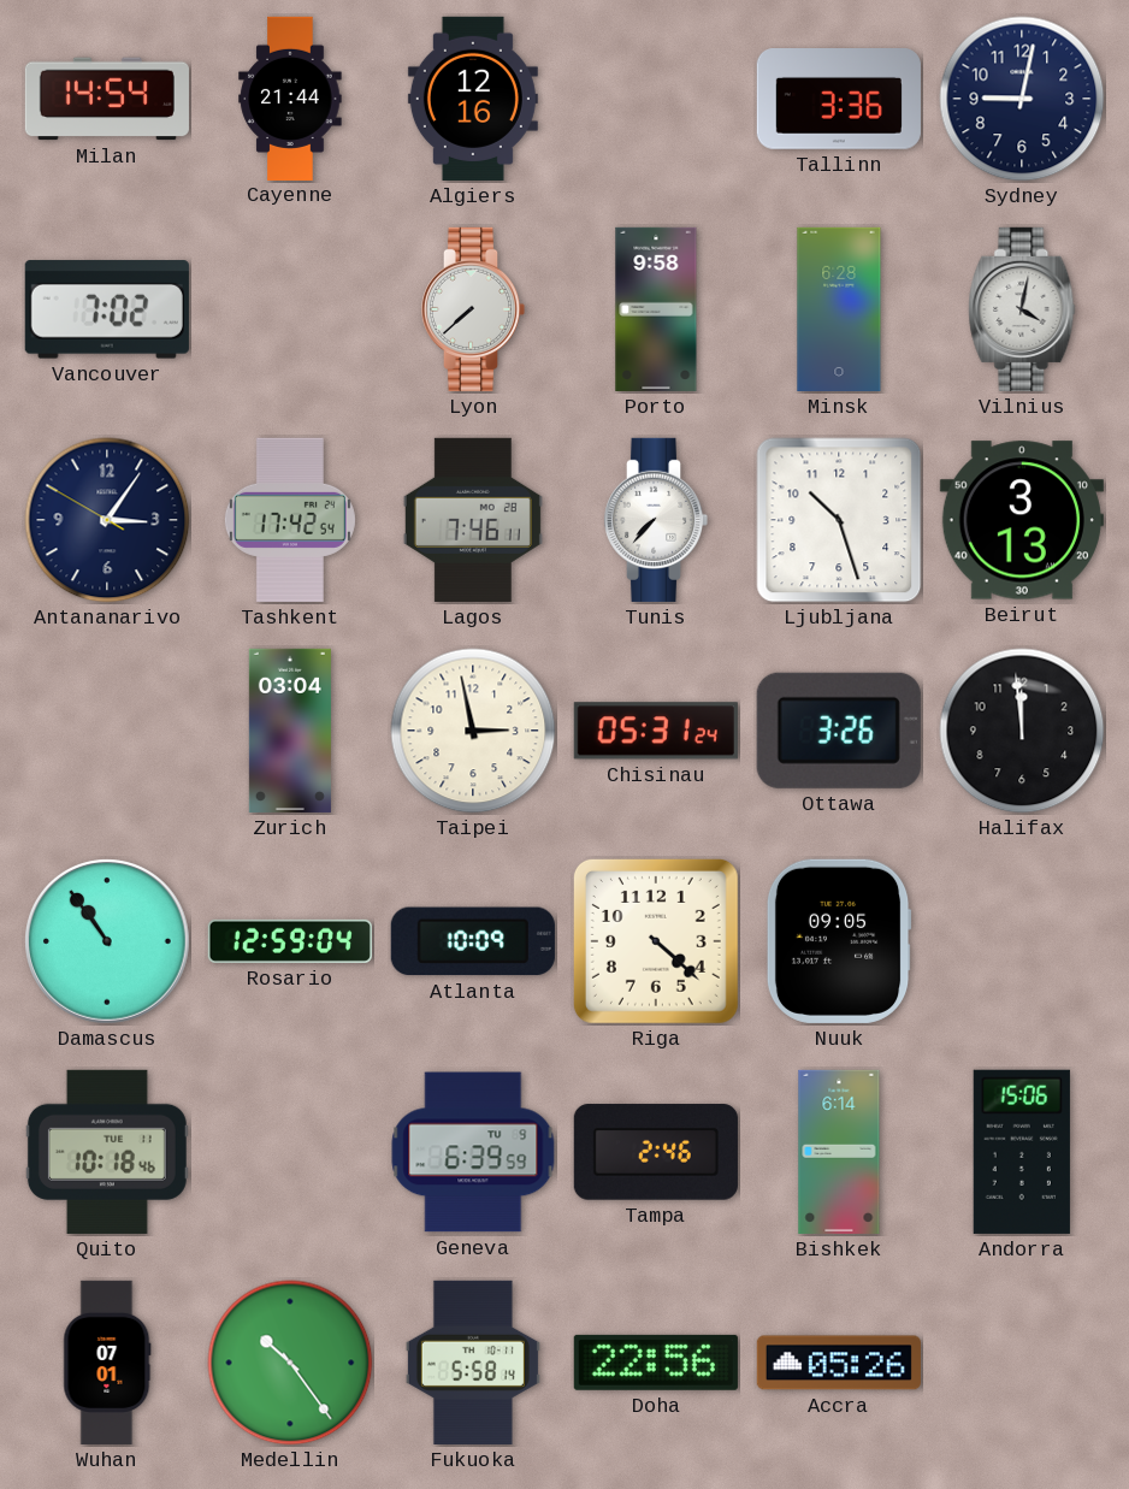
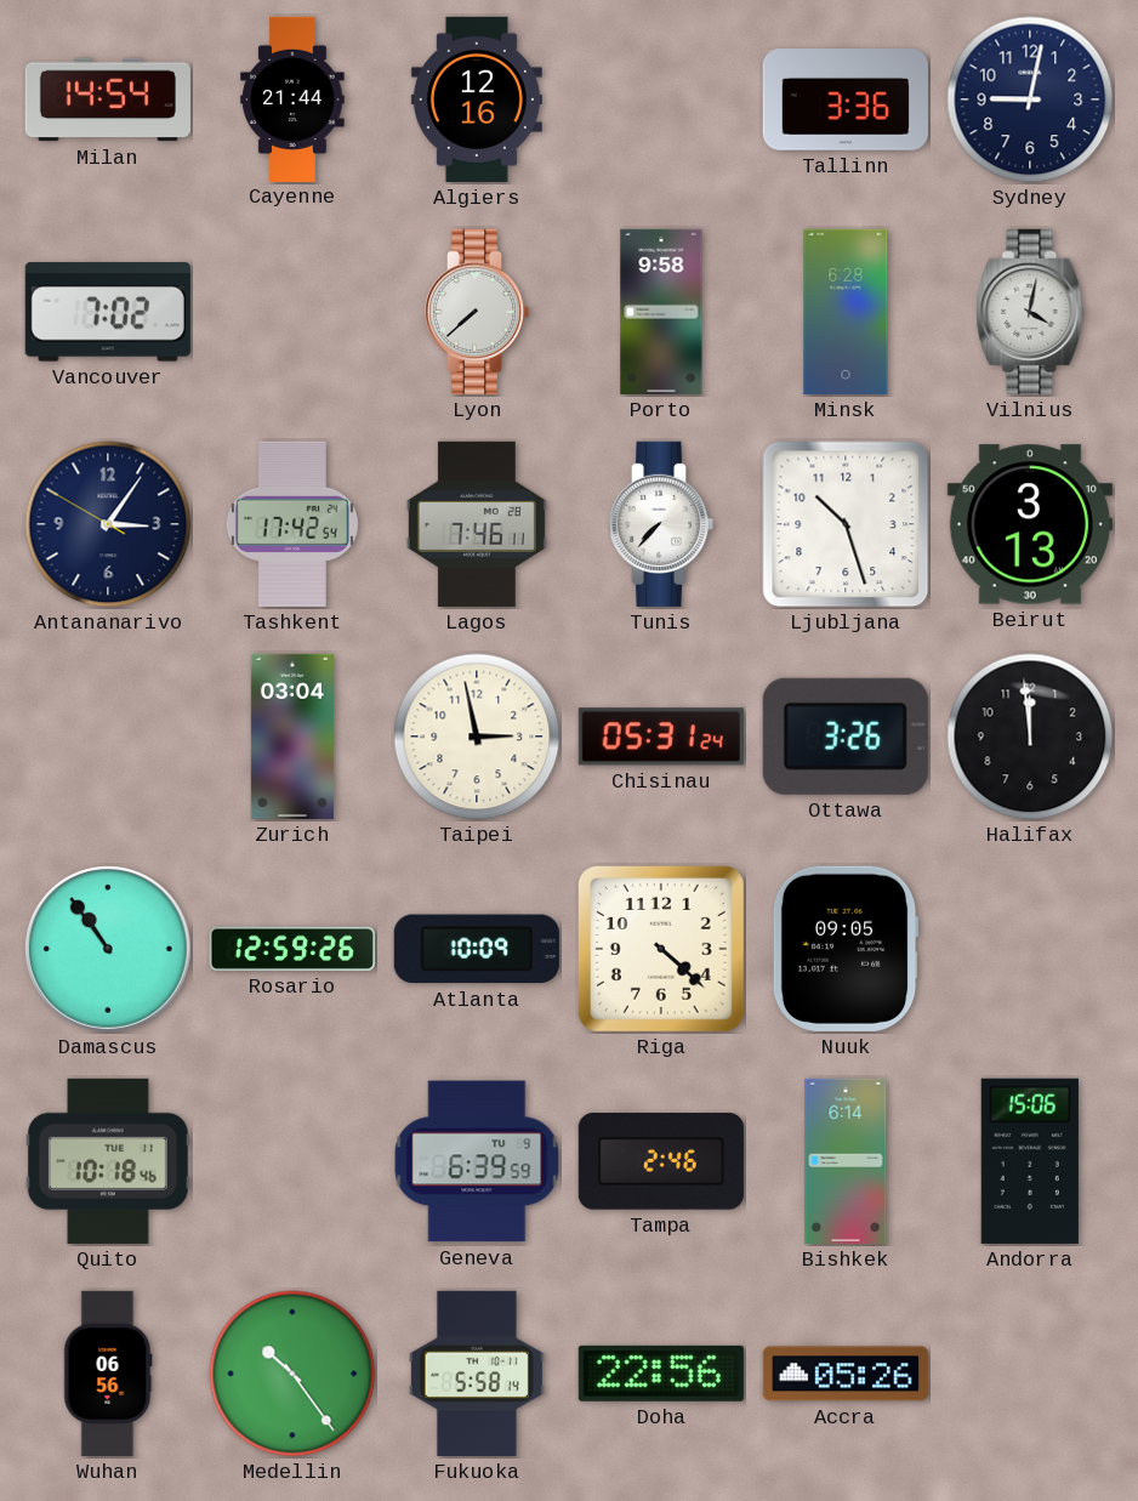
Rosario: 12:59:04 -> 12:59:26
Wuhan: 07:01 -> 06:56
